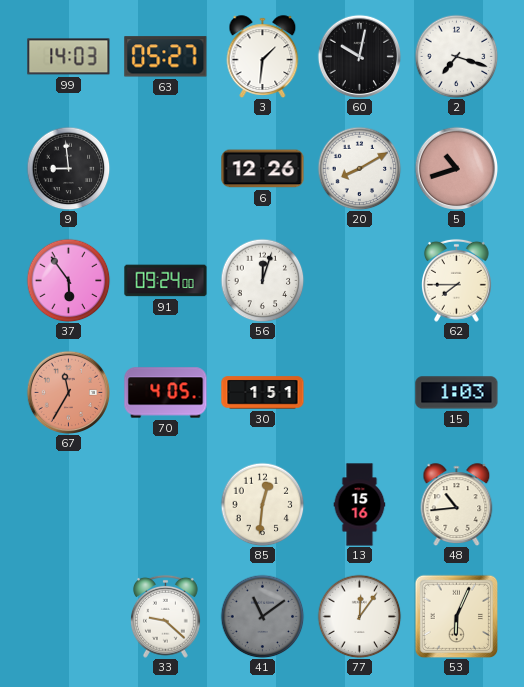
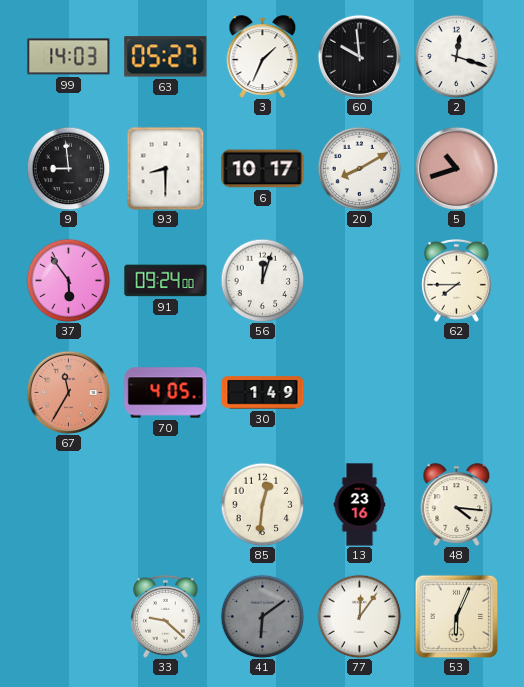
3: 1:31 -> 1:34
60: 10:02 -> 9:59
2: 7:18 -> 12:18
93: none -> 8:30
6: 12:26 -> 10:17
30: 1:51 -> 1:49
15: 1:03 -> none
13: 15:16 -> 23:16
48: 10:44 -> 4:16
41: 11:09 -> 6:09
